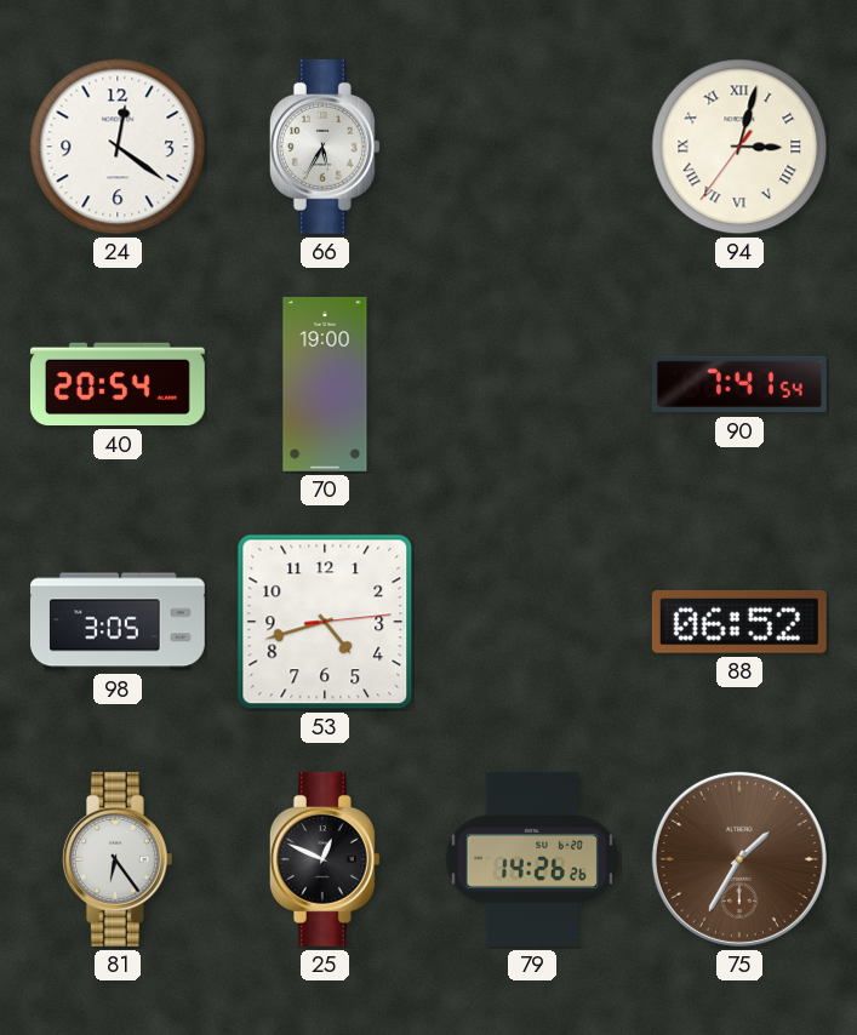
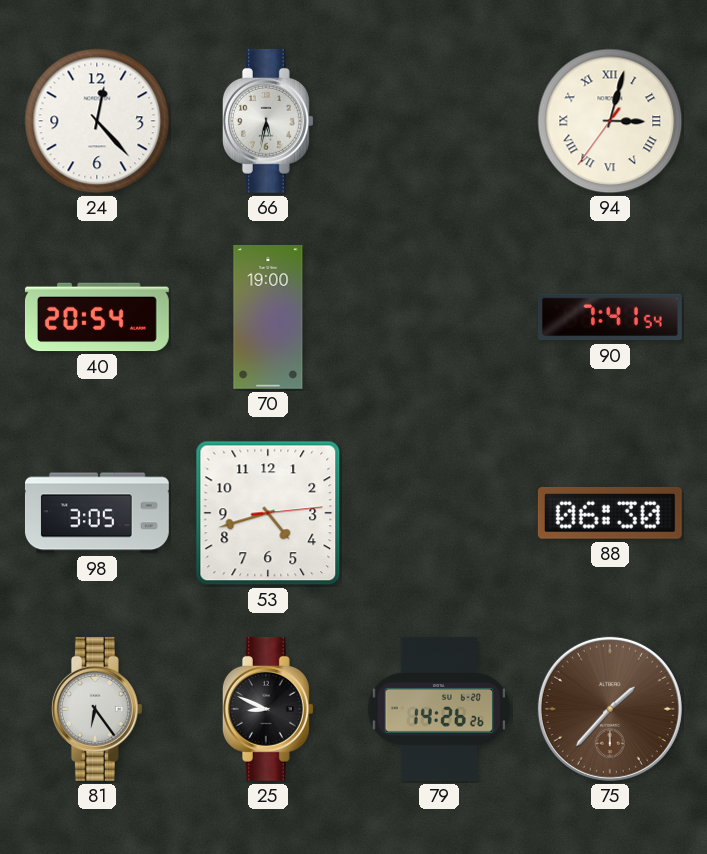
24: 12:21 -> 12:23
66: 5:35 -> 5:32
88: 06:52 -> 06:30
25: 12:49 -> 8:49
75: 1:35 -> 1:37
